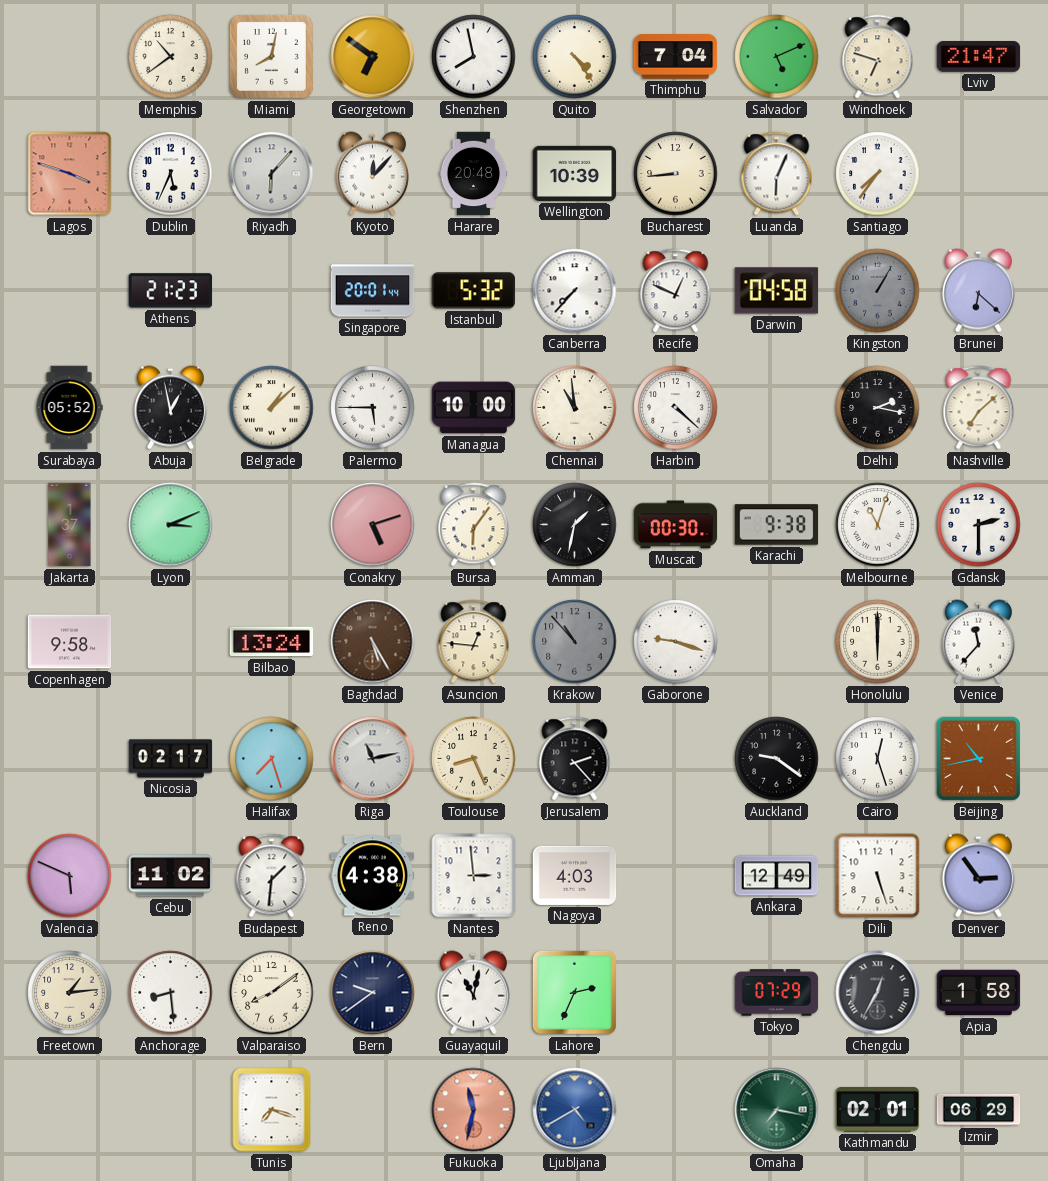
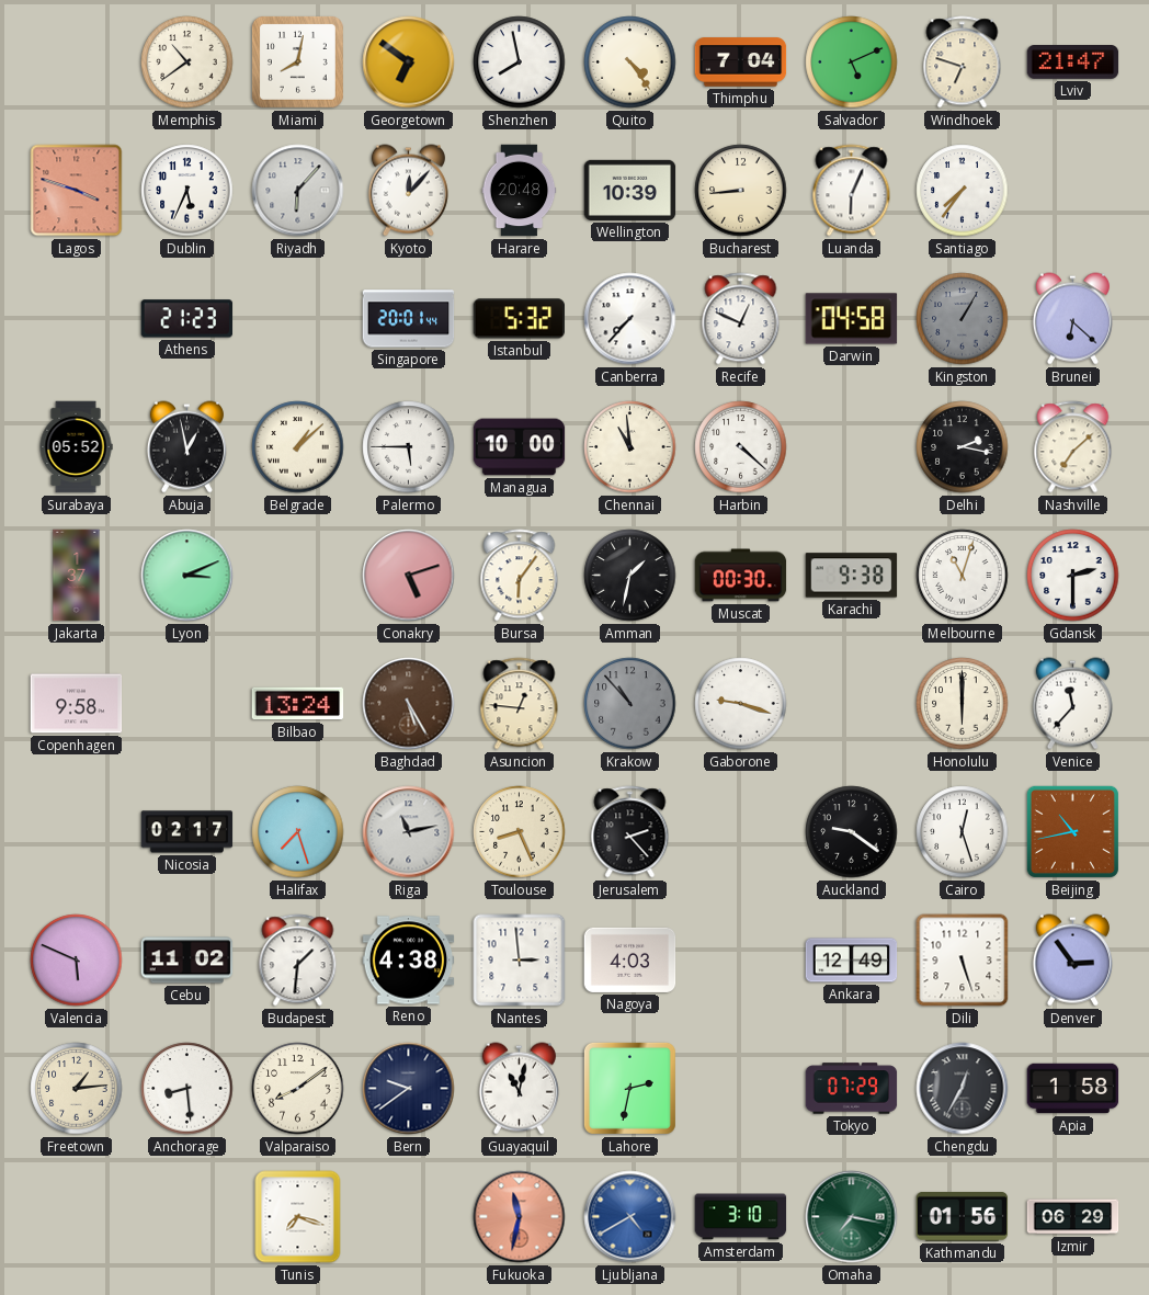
Lahore: 2:34 -> 2:32
Amsterdam: none -> 3:10
Kathmandu: 02:01 -> 01:56
